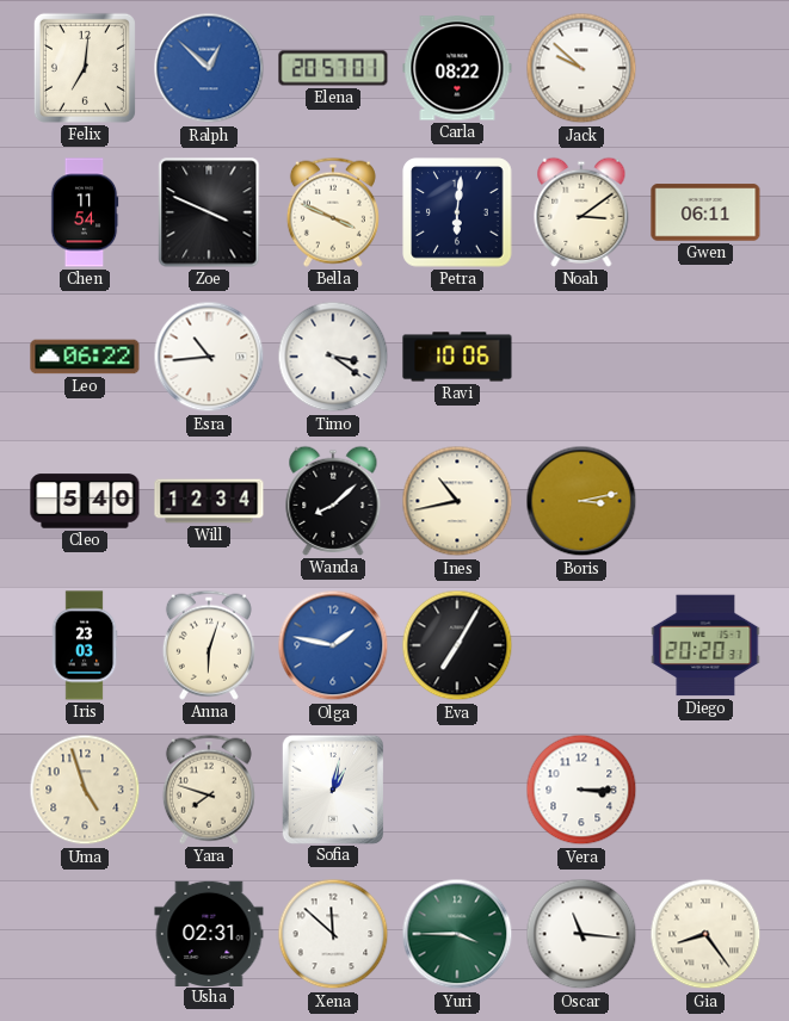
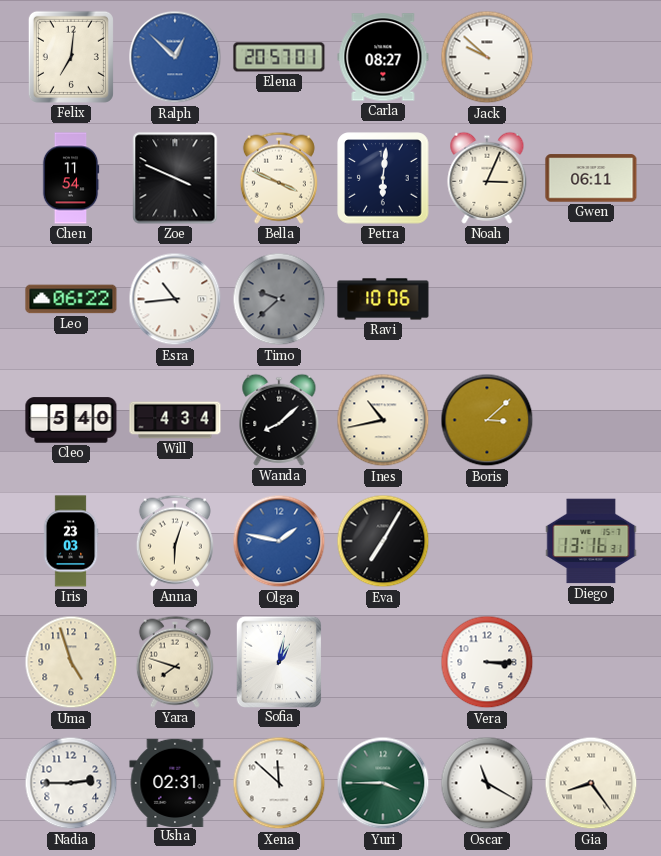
Carla: 08:22 -> 08:27
Noah: 3:09 -> 3:04
Timo: 3:21 -> 9:38
Timo dial: white -> grey
Will: 12:34 -> 4:34
Boris: 3:13 -> 3:08
Diego: 20:20 -> 13:16
Nadia: none -> 2:45
Oscar: 11:16 -> 11:20
